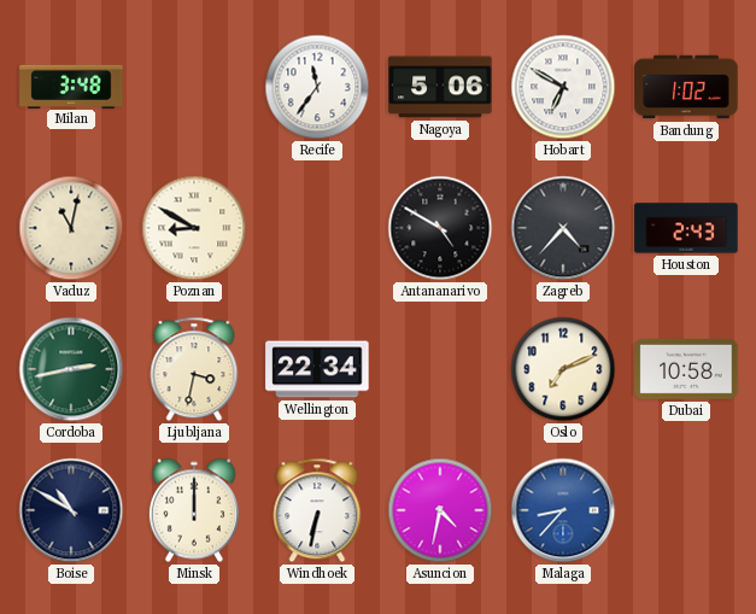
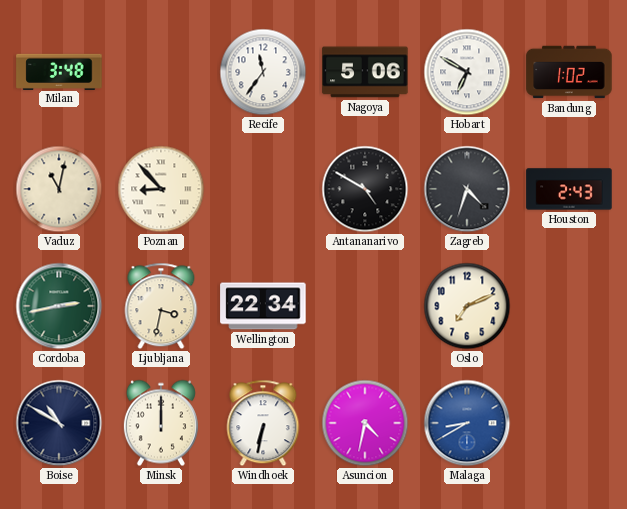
Poznan: 8:50 -> 8:53
Zagreb: 4:37 -> 4:33
Dubai: 10:58 -> none
Malaga: 8:37 -> 8:40
